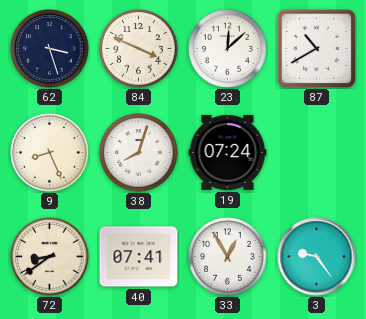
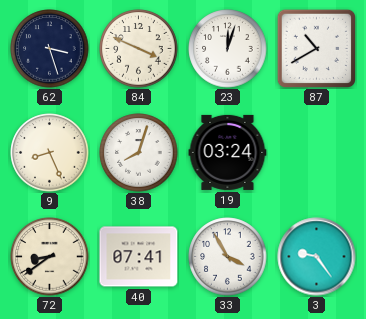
23: 12:08 -> 12:03
19: 07:24 -> 03:24
33: 12:55 -> 3:55
